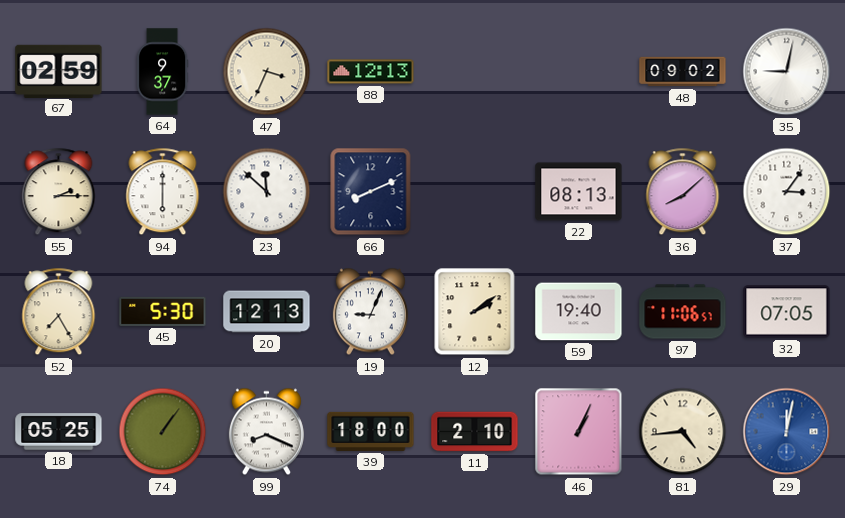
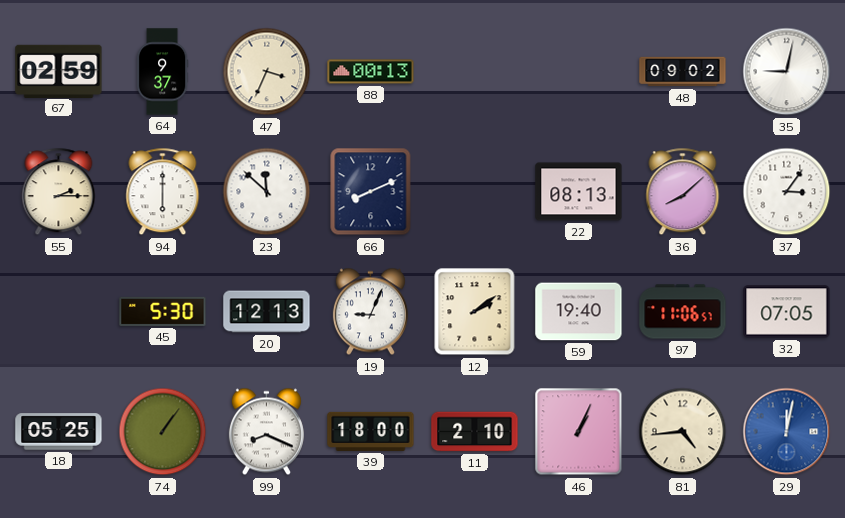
88: 12:13 -> 00:13
52: 7:25 -> none
